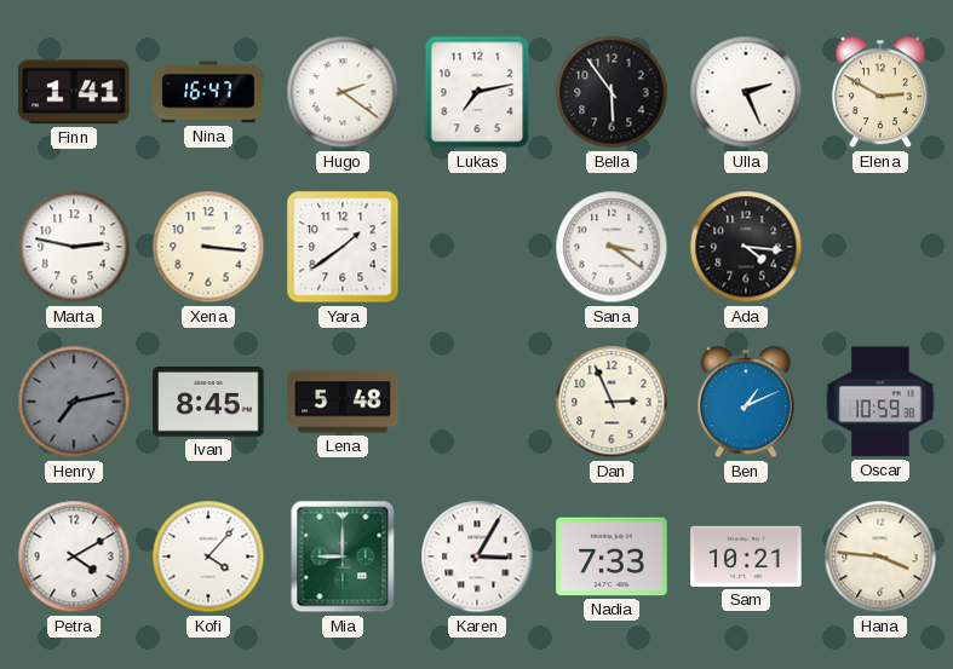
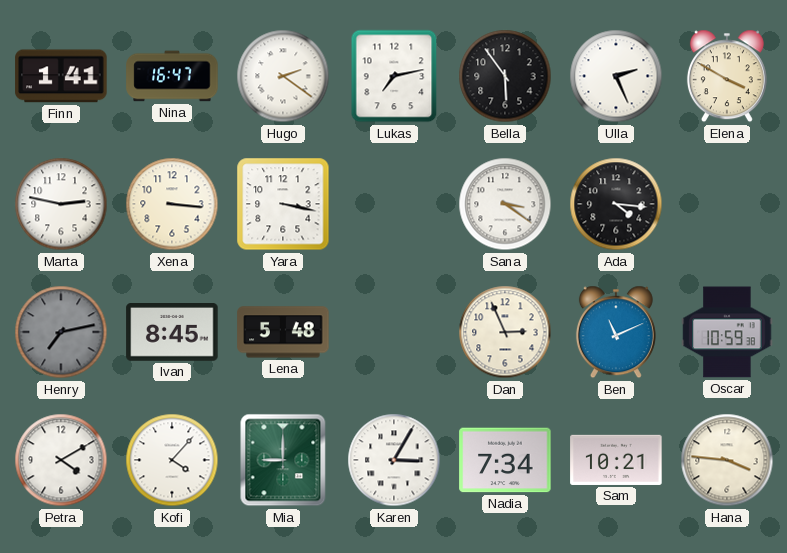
Elena: 2:50 -> 3:50
Yara: 1:39 -> 3:17
Ben: 1:11 -> 11:11
Nadia: 7:33 -> 7:34
